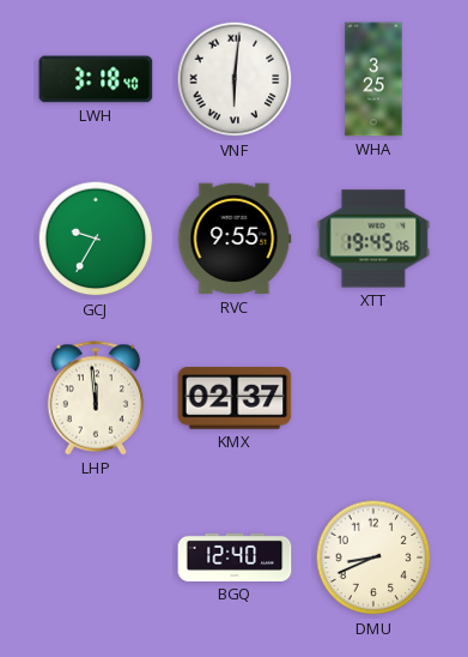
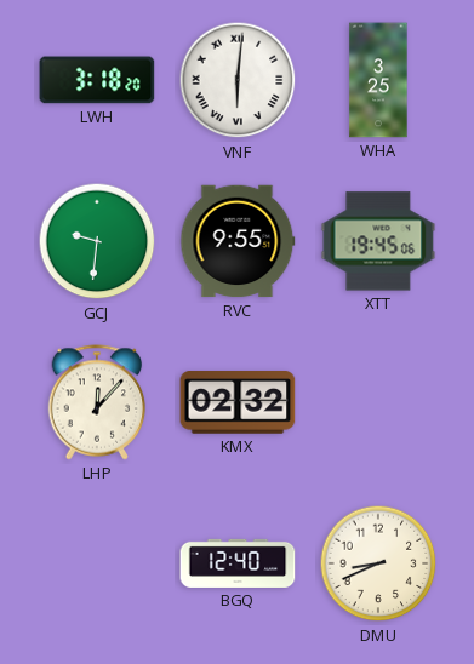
LWH: 3:18:40 -> 3:18:20
GCJ: 9:35 -> 9:31
LHP: 11:59 -> 12:07
KMX: 02:37 -> 02:32
